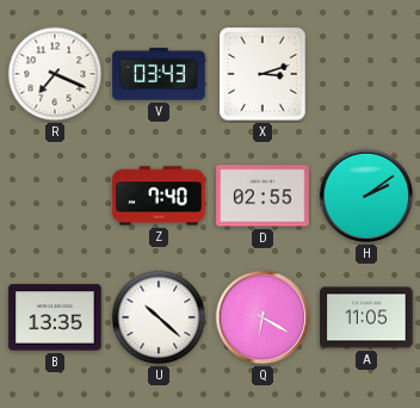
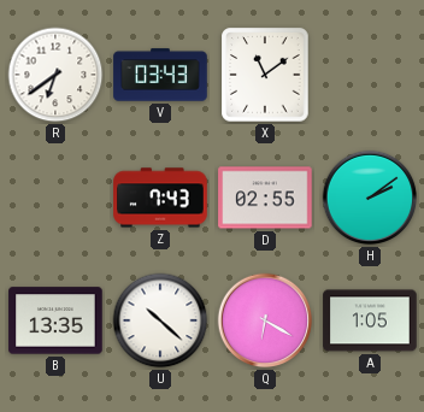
R: 7:19 -> 6:39
X: 3:12 -> 11:09
Z: 7:40 -> 7:43
A: 11:05 -> 1:05
